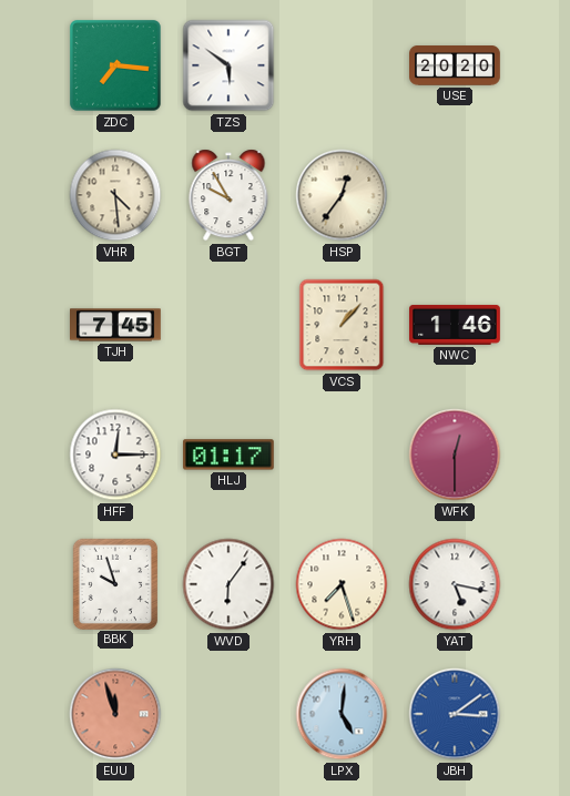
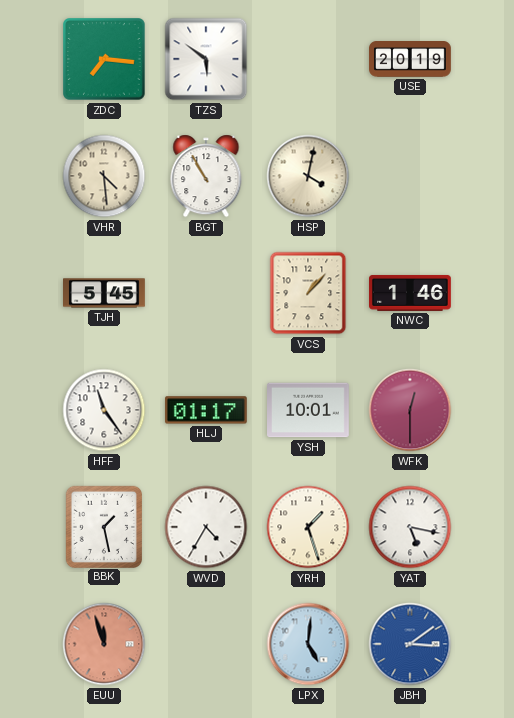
USE: 20:20 -> 20:19
BGT: 9:55 -> 10:55
HSP: 12:36 -> 4:02
TJH: 7:45 -> 5:45
HFF: 12:15 -> 11:24
YSH: none -> 10:01
BBK: 9:57 -> 1:28
WVD: 6:06 -> 4:35
YRH: 7:27 -> 1:27
